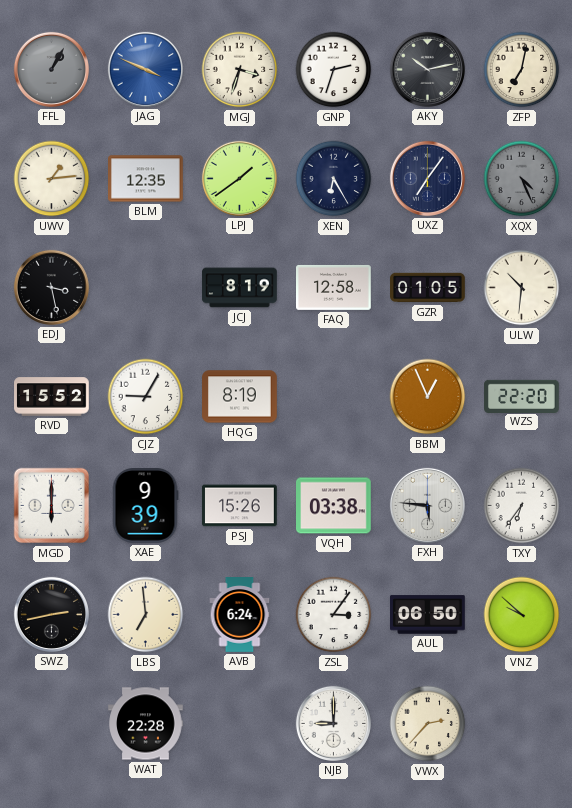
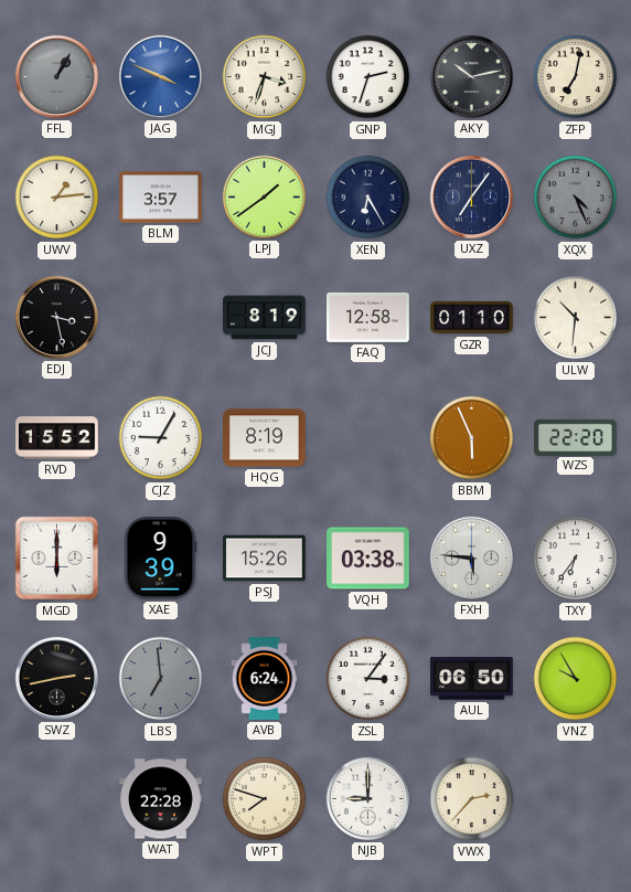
BLM: 12:35 -> 3:57
GZR: 01:05 -> 01:10
BBM: 12:56 -> 5:56
LBS dial: cream -> grey
VNZ: 9:52 -> 9:55
WPT: none -> 7:48
